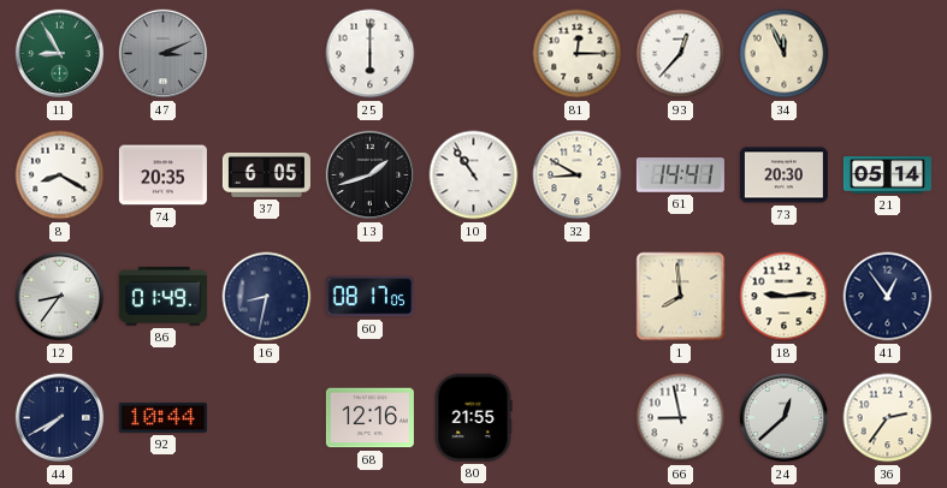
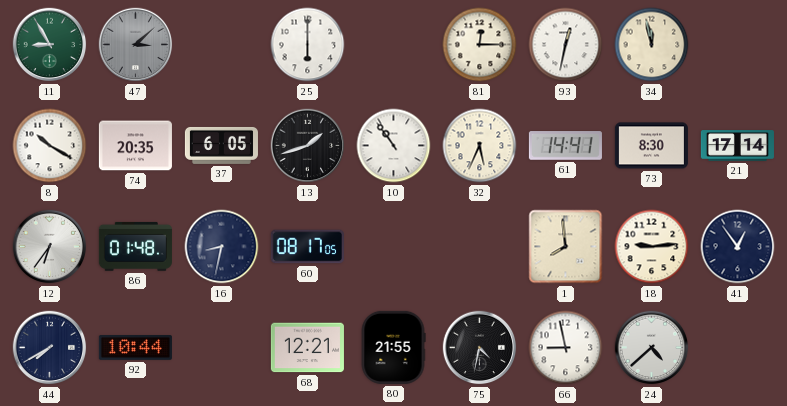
47: 3:11 -> 3:08
93: 12:37 -> 12:32
34: 11:56 -> 11:58
8: 8:20 -> 10:20
32: 8:50 -> 5:34
73: 20:30 -> 8:30
21: 05:14 -> 17:14
12: 8:36 -> 6:36
86: 01:49 -> 01:48
68: 12:16 -> 12:21
75: none -> 4:32
24: 12:38 -> 4:38
36: 2:36 -> none
